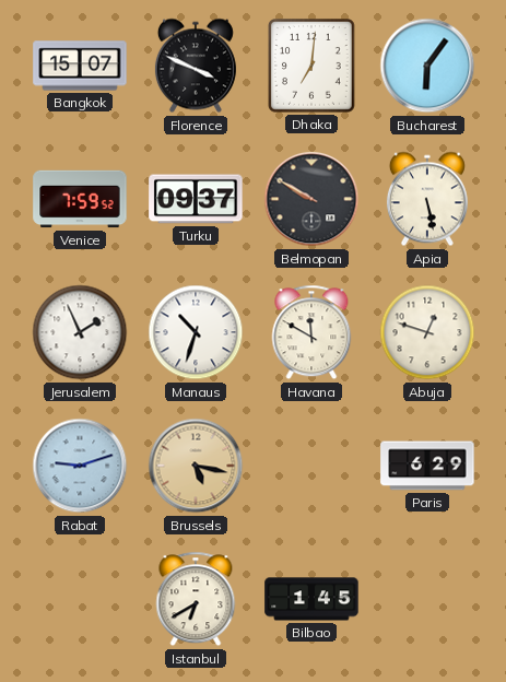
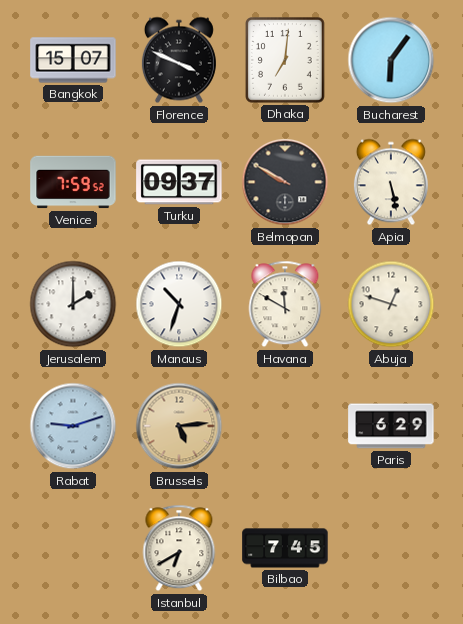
Jerusalem: 1:56 -> 2:00
Brussels: 5:17 -> 5:14
Bilbao: 1:45 -> 7:45
